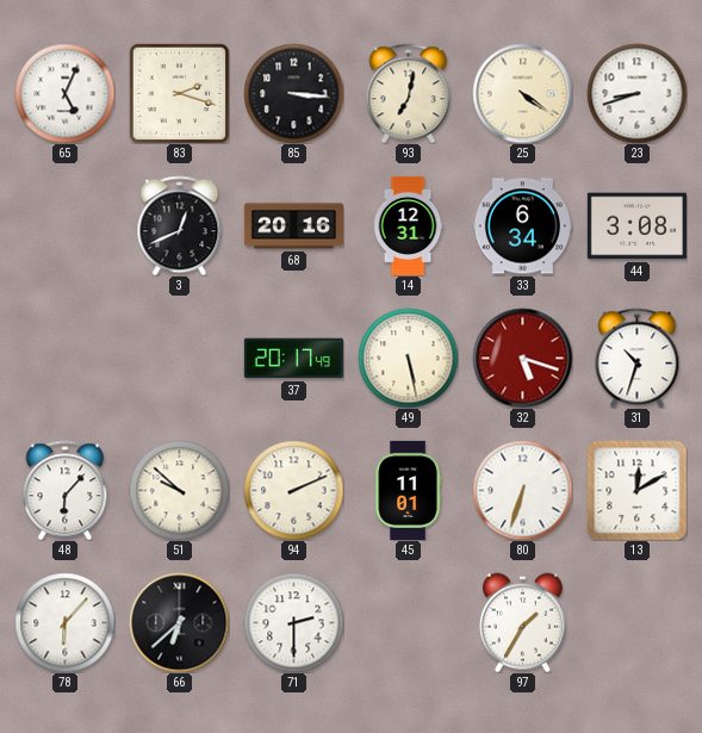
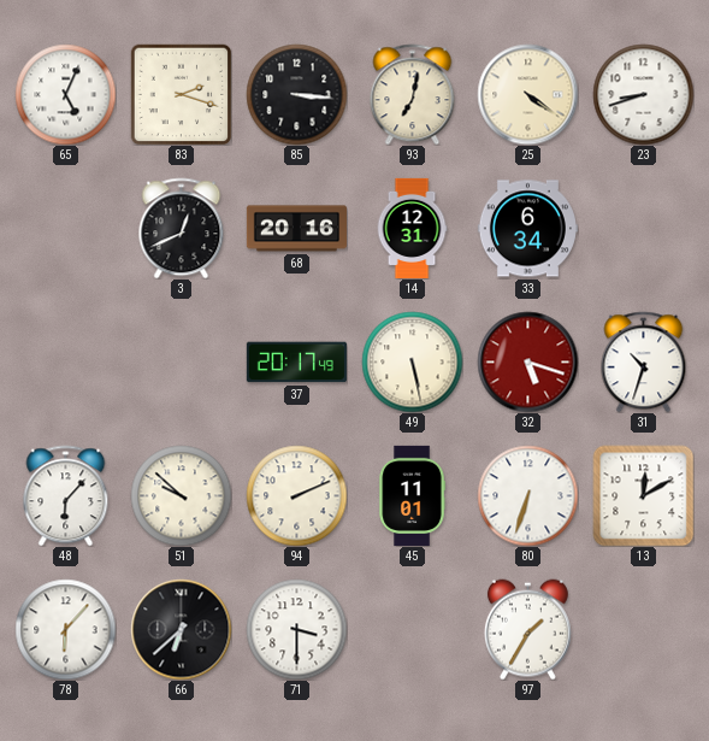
44: 3:08 -> none
71: 2:30 -> 3:30
